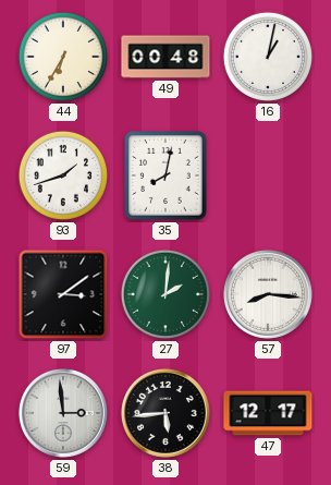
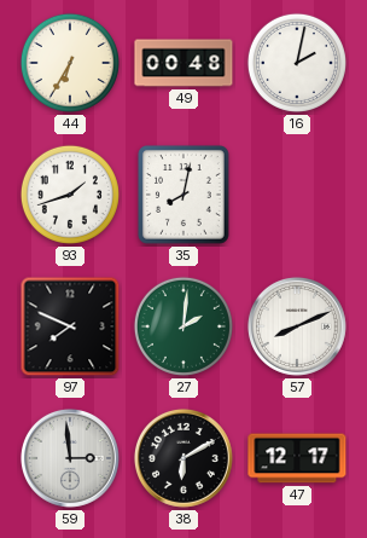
16: 1:02 -> 2:02
97: 3:09 -> 7:49
57: 8:16 -> 8:11
38: 5:44 -> 6:10
